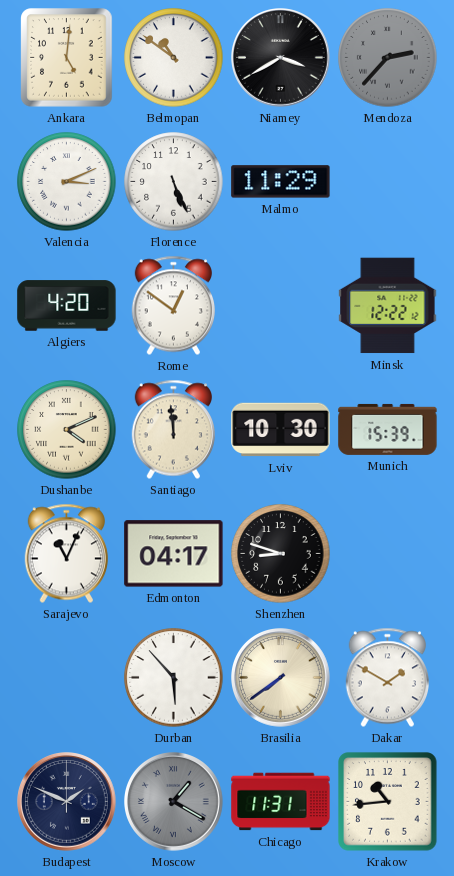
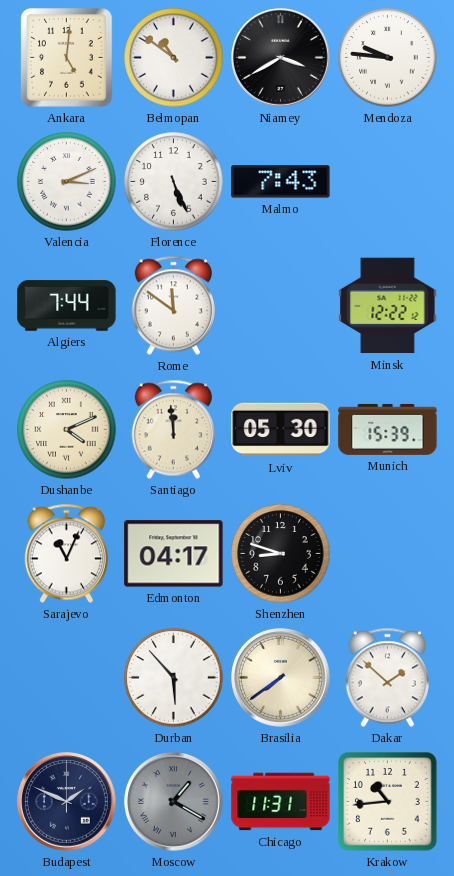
Mendoza: 2:37 -> 9:46
Mendoza dial: grey -> white
Malmo: 11:29 -> 7:43
Algiers: 4:20 -> 7:44
Rome: 12:51 -> 11:51
Lviv: 10:30 -> 05:30
Dakar: 1:50 -> 1:52
